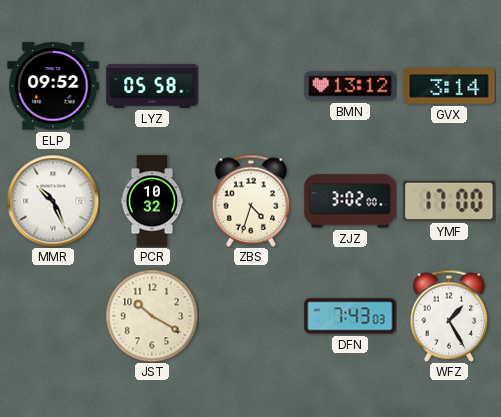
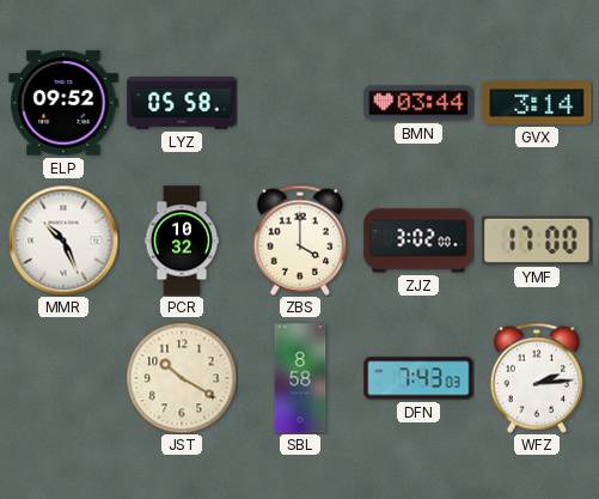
BMN: 13:12 -> 03:44
ZBS: 4:33 -> 4:00
SBL: none -> 8:58
WFZ: 1:25 -> 2:14
